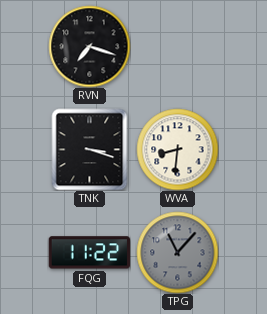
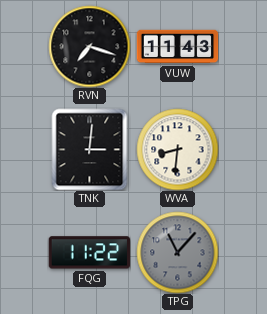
VUW: none -> 11:43
TNK: 3:18 -> 3:01
